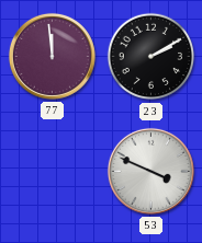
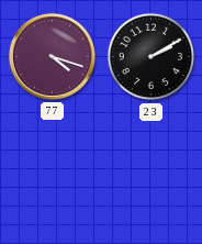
77: 11:59 -> 4:18
53: 3:49 -> none
